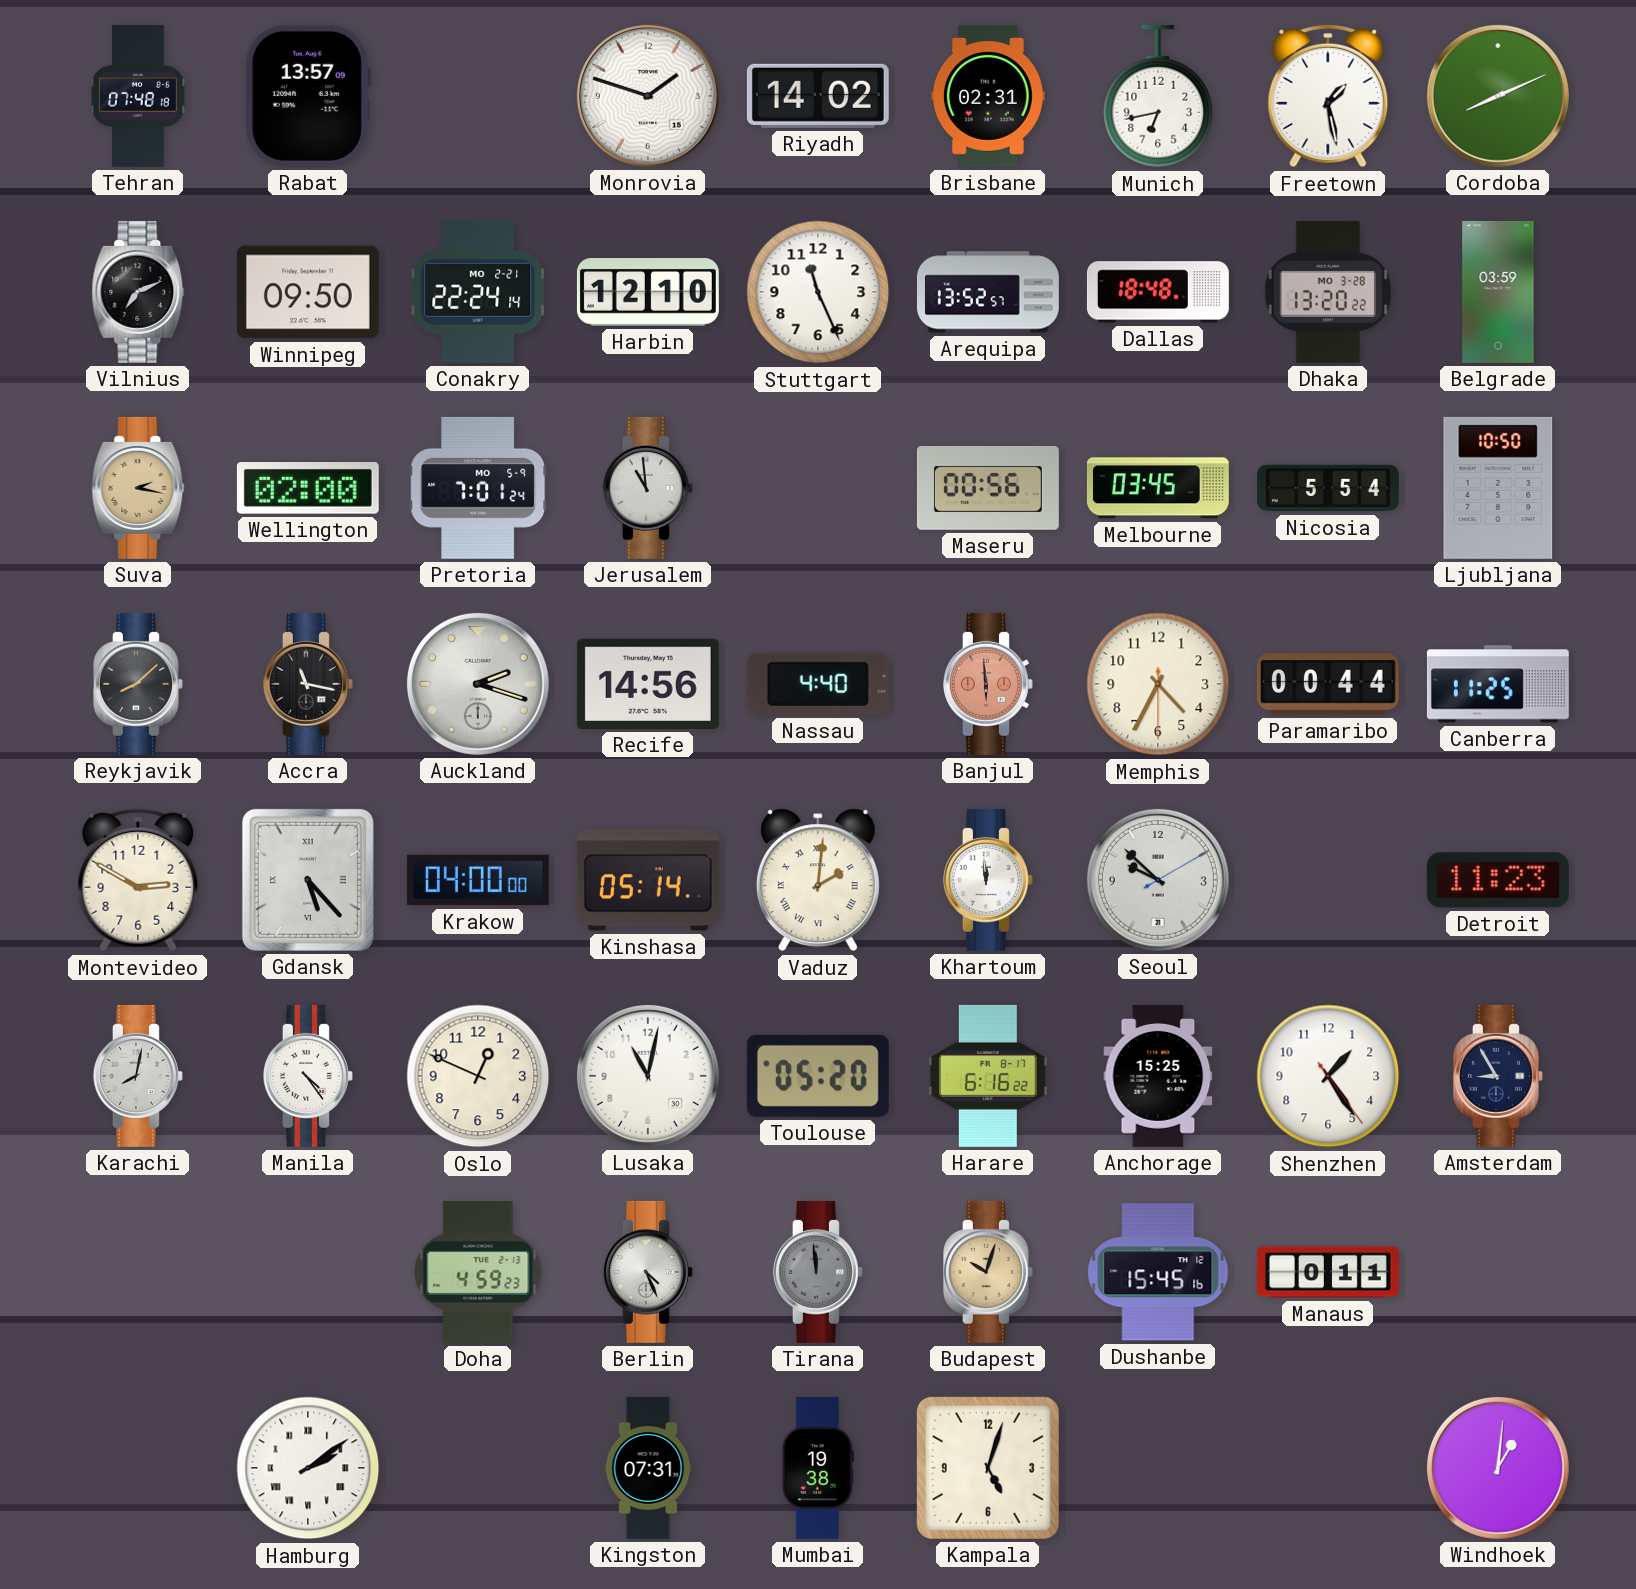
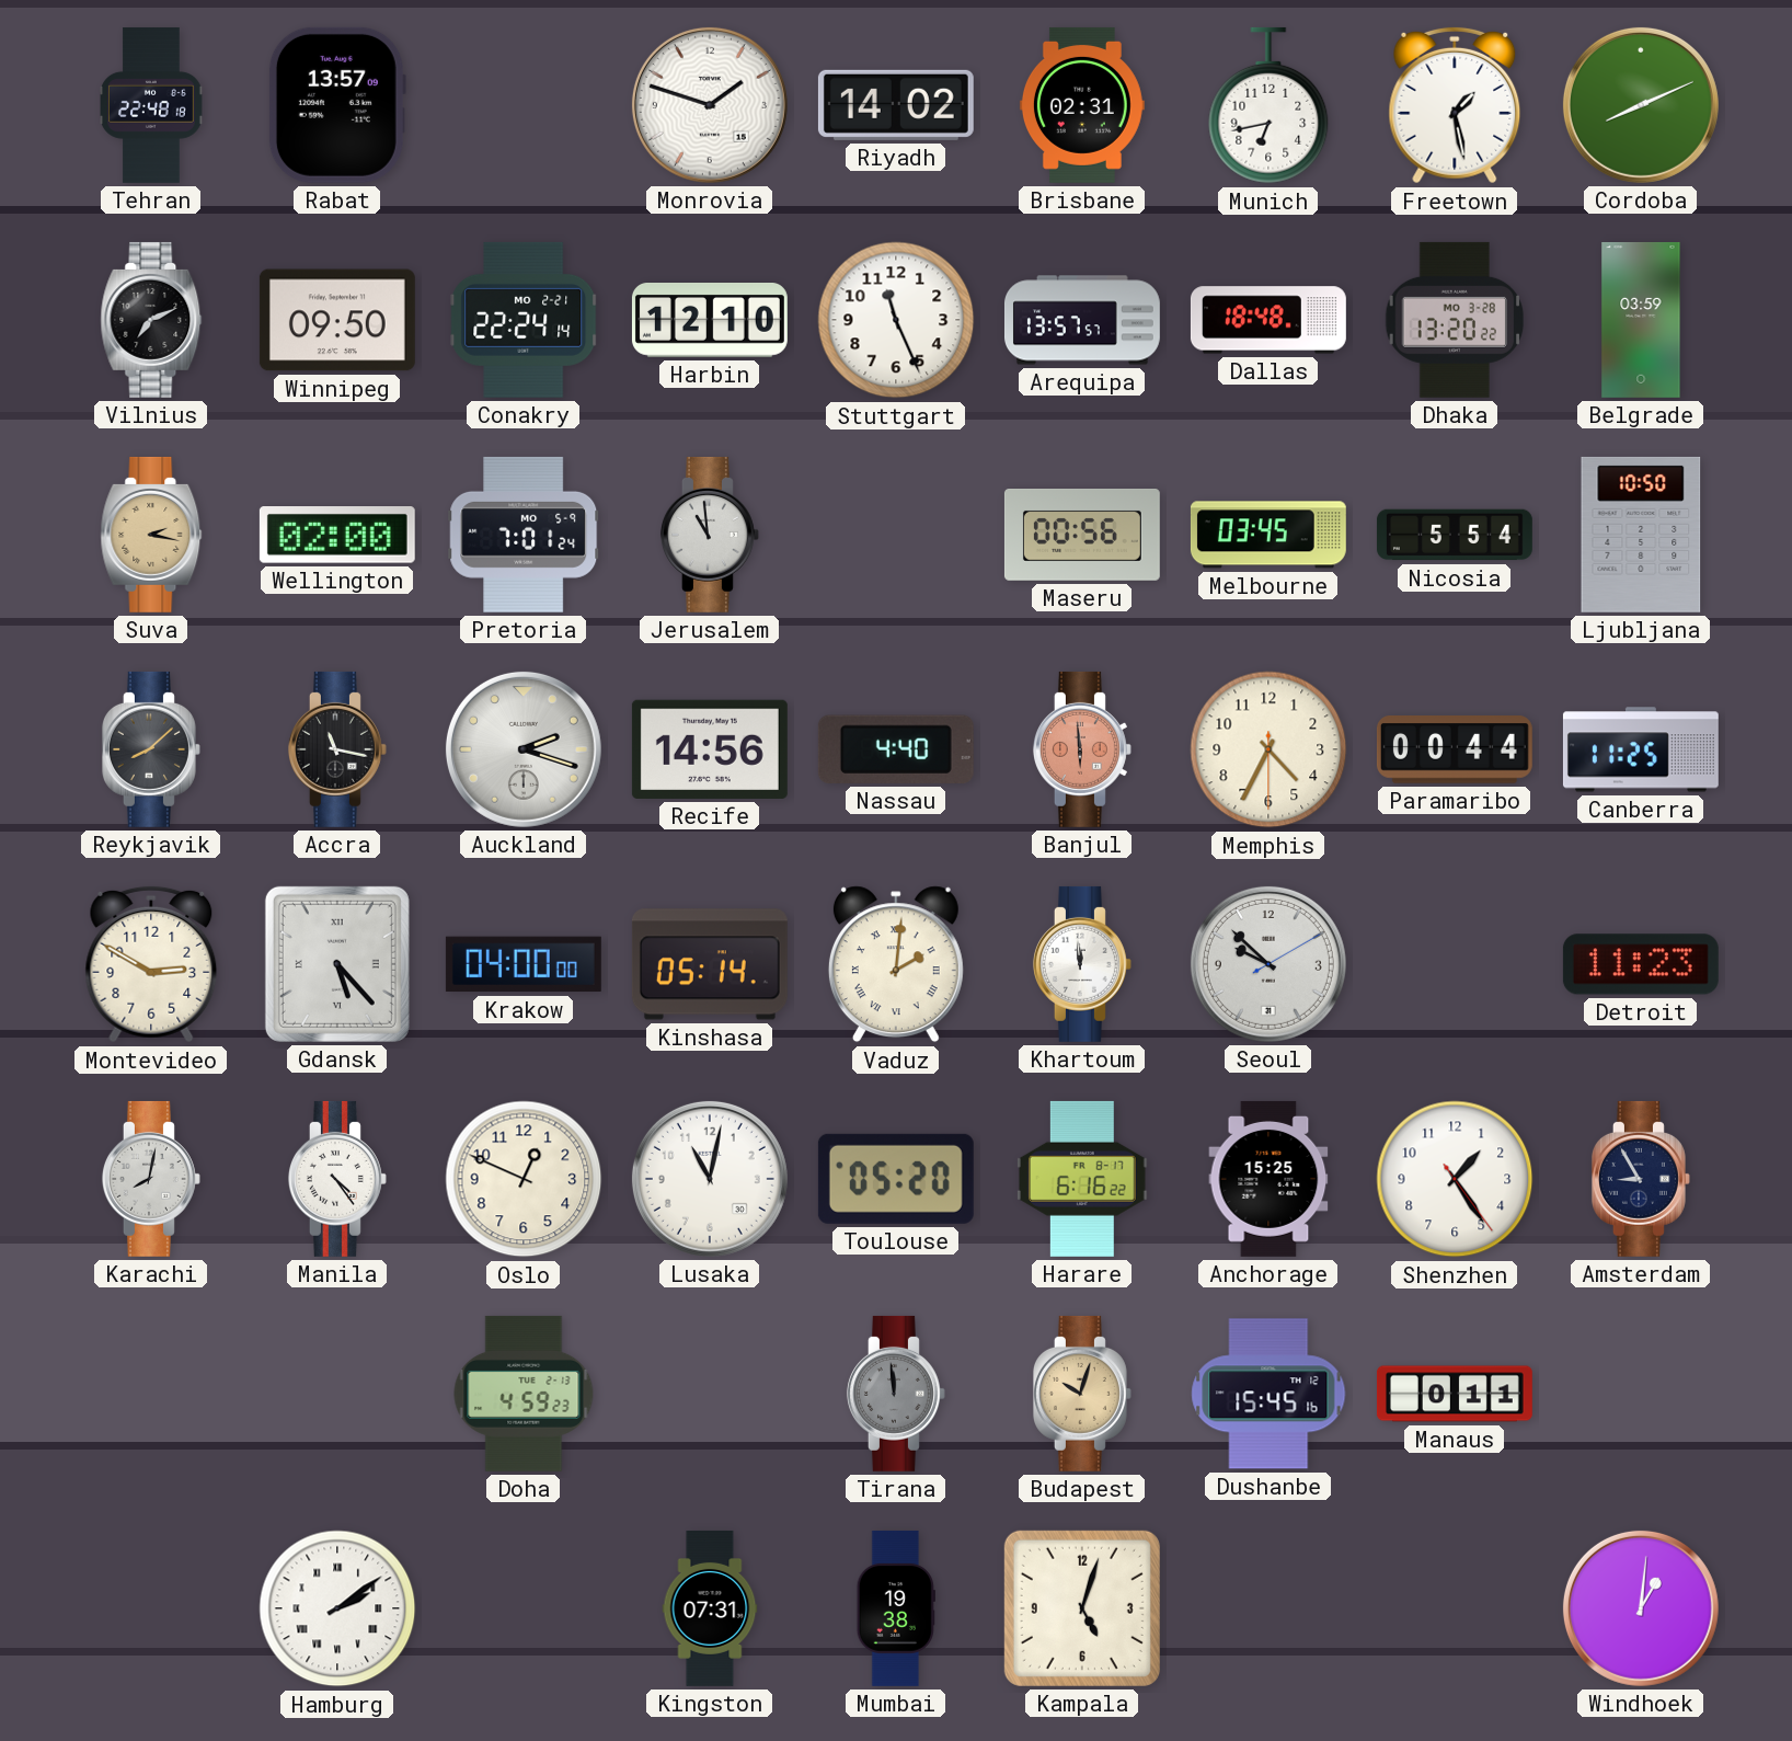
Tehran: 07:48 -> 22:48
Arequipa: 13:52 -> 13:57
Berlin: 4:26 -> none
